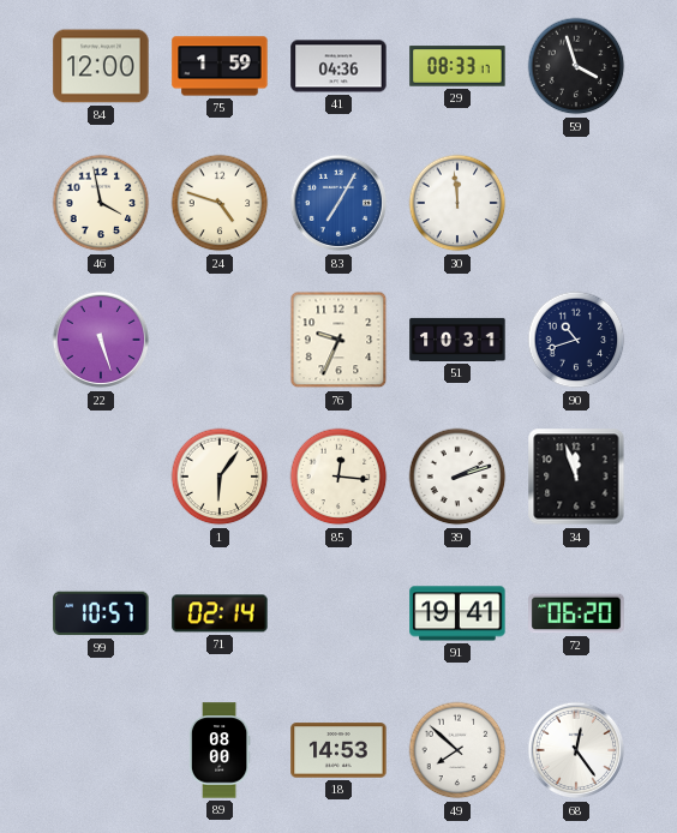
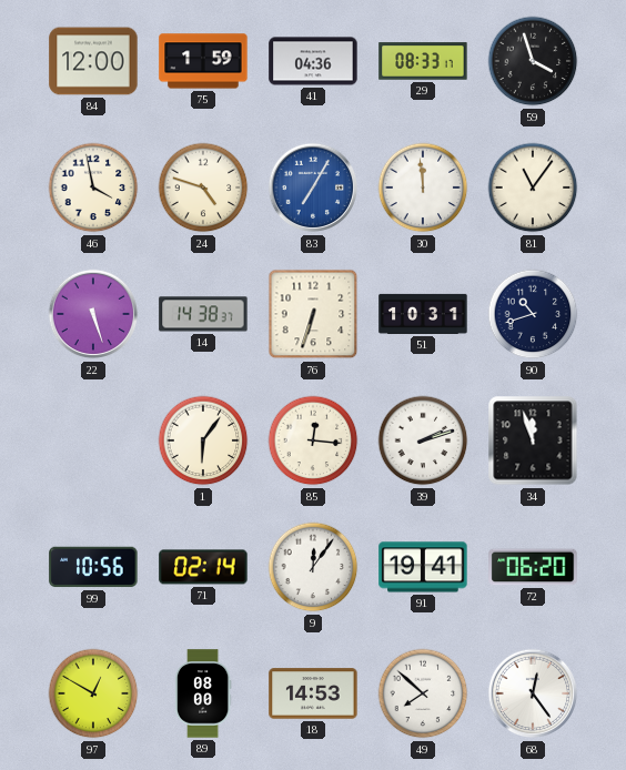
81: none -> 11:06
14: none -> 14:38
76: 9:34 -> 6:33
99: 10:57 -> 10:56
9: none -> 12:06
97: none -> 12:50
